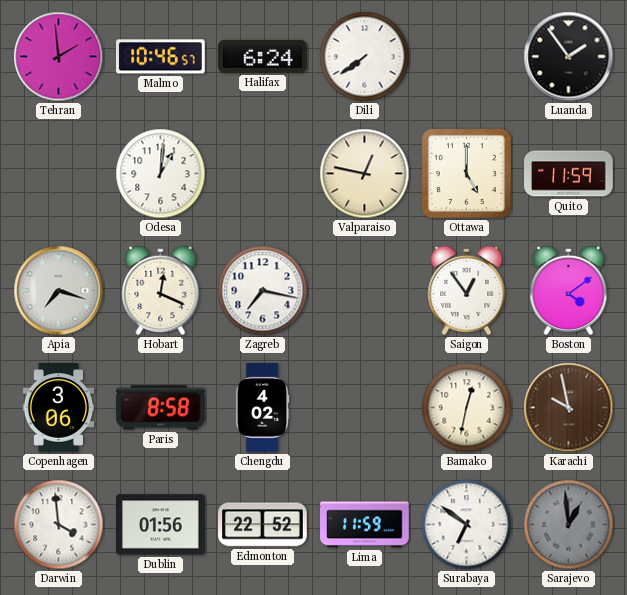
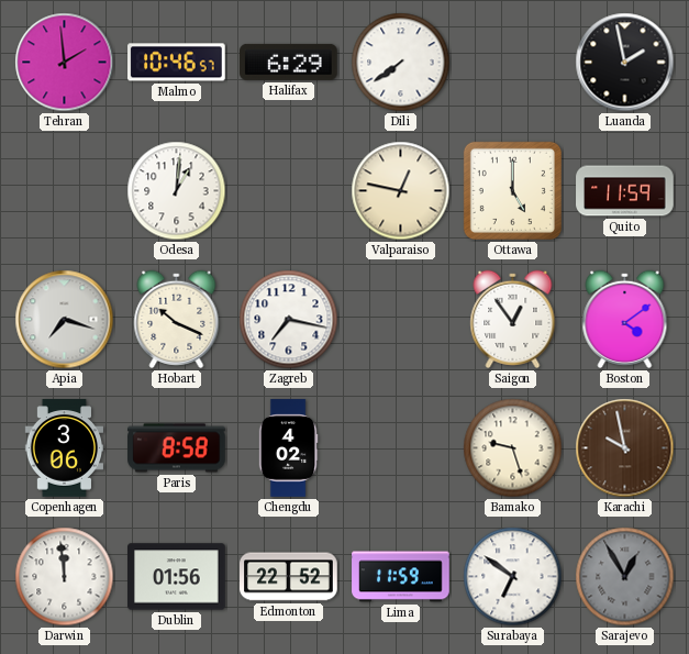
Halifax: 6:24 -> 6:29
Luanda: 1:54 -> 1:58
Hobart: 12:19 -> 10:19
Bamako: 12:32 -> 9:27
Darwin: 3:59 -> 11:59
Sarajevo: 12:59 -> 12:55
